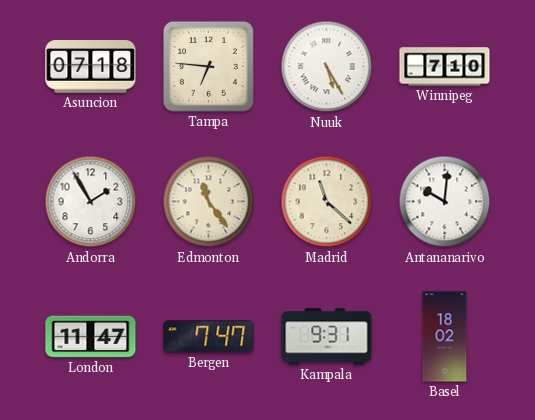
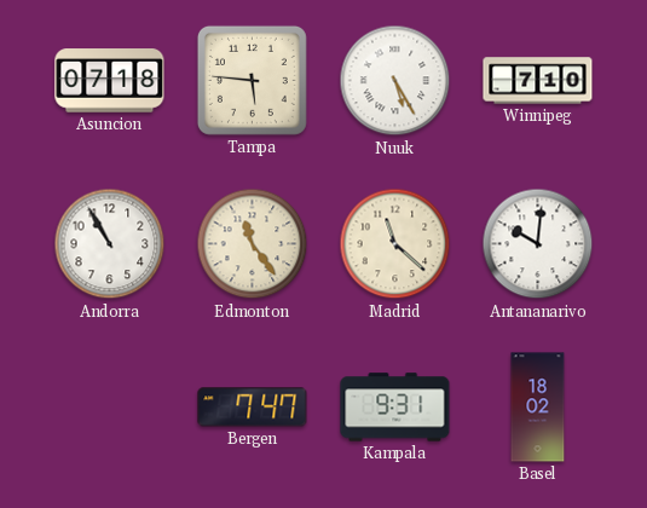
Tampa: 6:46 -> 5:46
Andorra: 1:55 -> 10:55
London: 11:47 -> none
